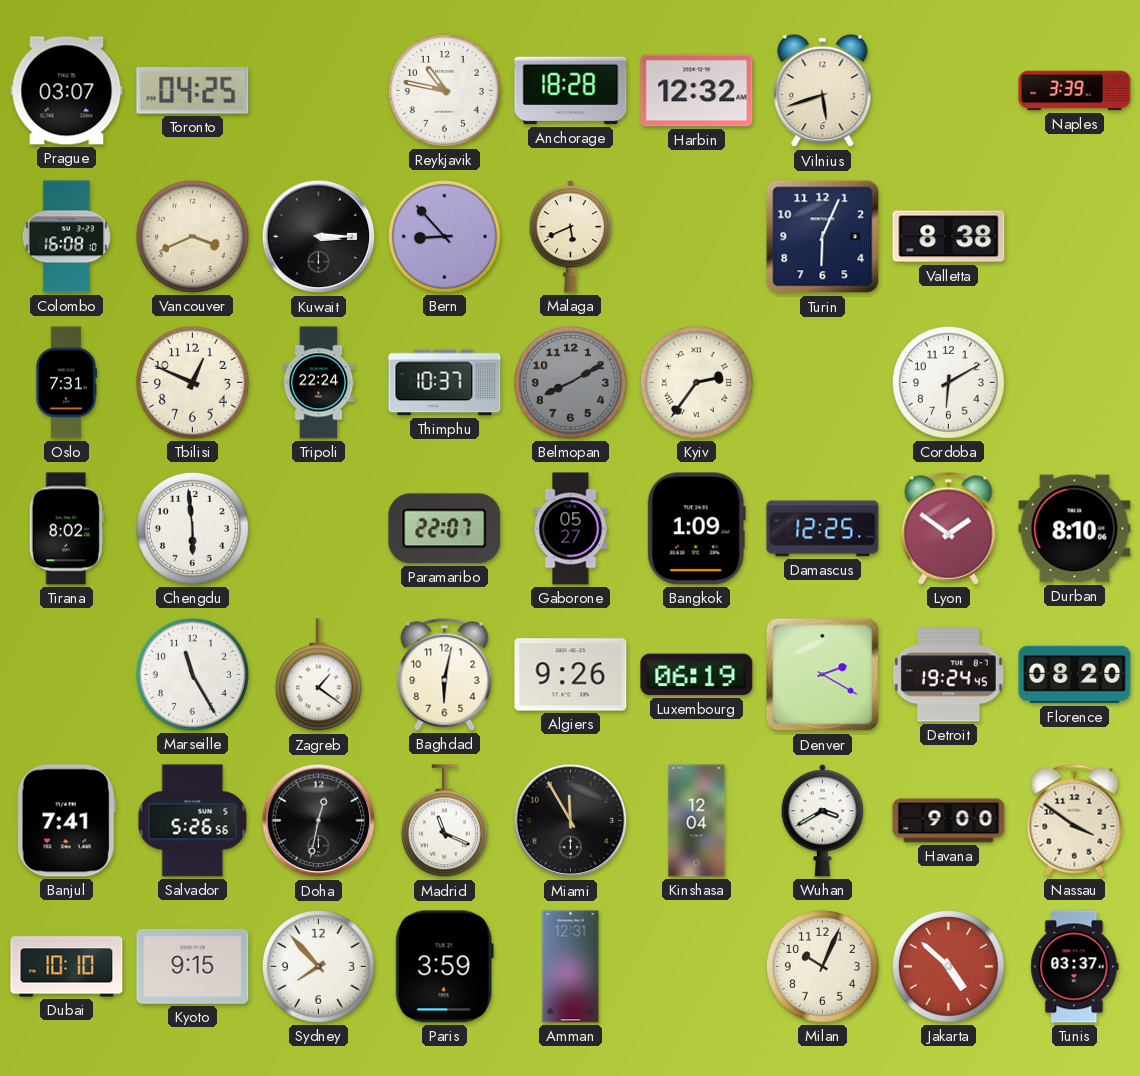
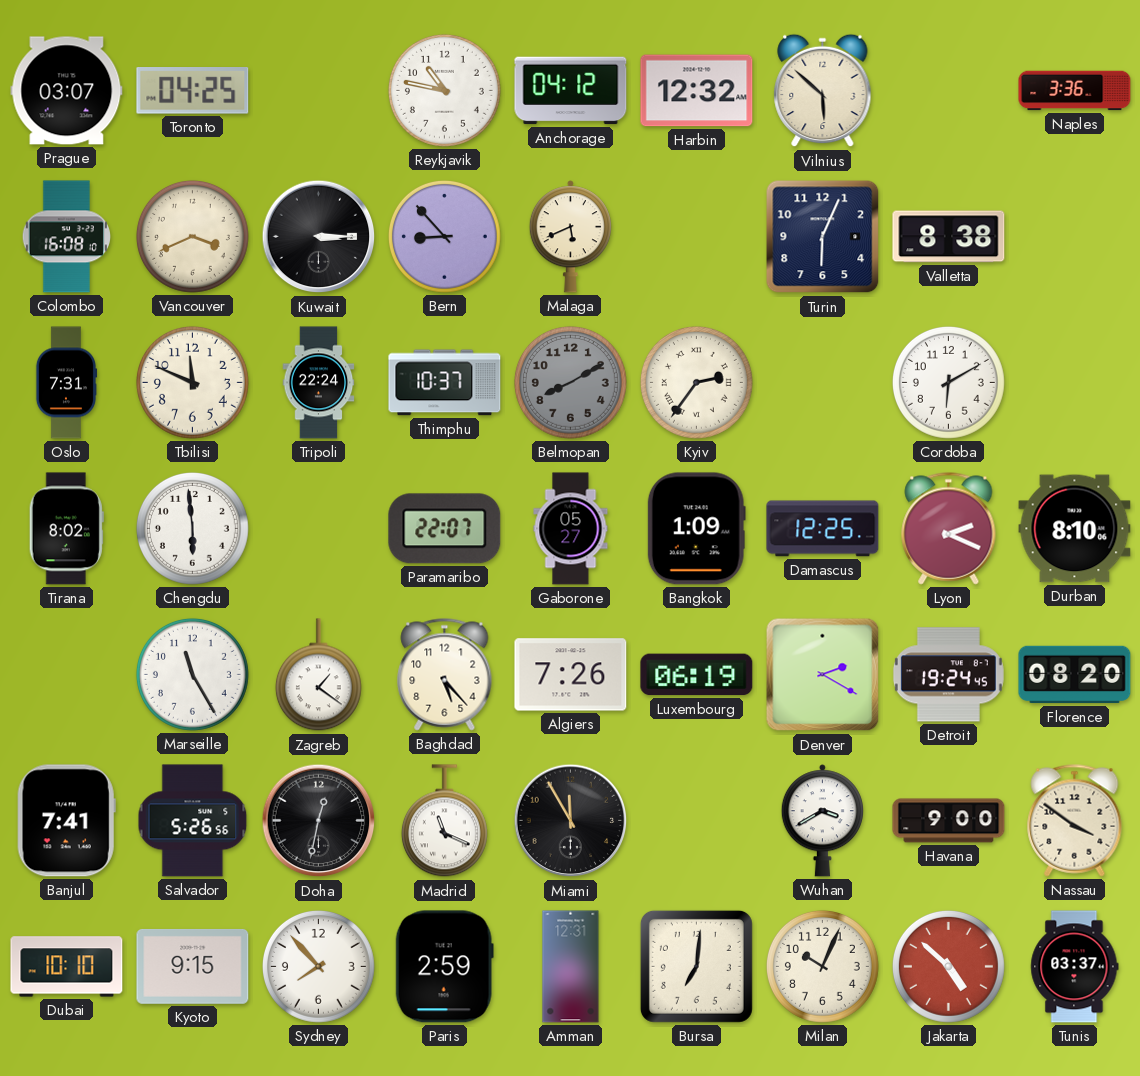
Anchorage: 18:28 -> 04:12
Vilnius: 5:42 -> 5:52
Naples: 3:39 -> 3:36
Tbilisi: 12:49 -> 11:49
Lyon: 1:51 -> 2:19
Baghdad: 6:02 -> 5:23
Algiers: 9:26 -> 7:26
Kinshasa: 12:04 -> none
Paris: 3:59 -> 2:59
Bursa: none -> 7:01
